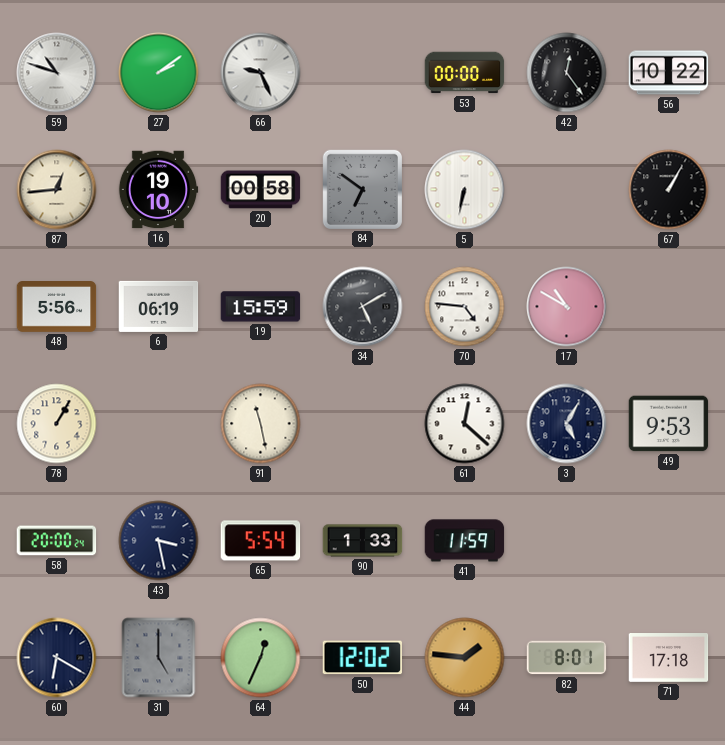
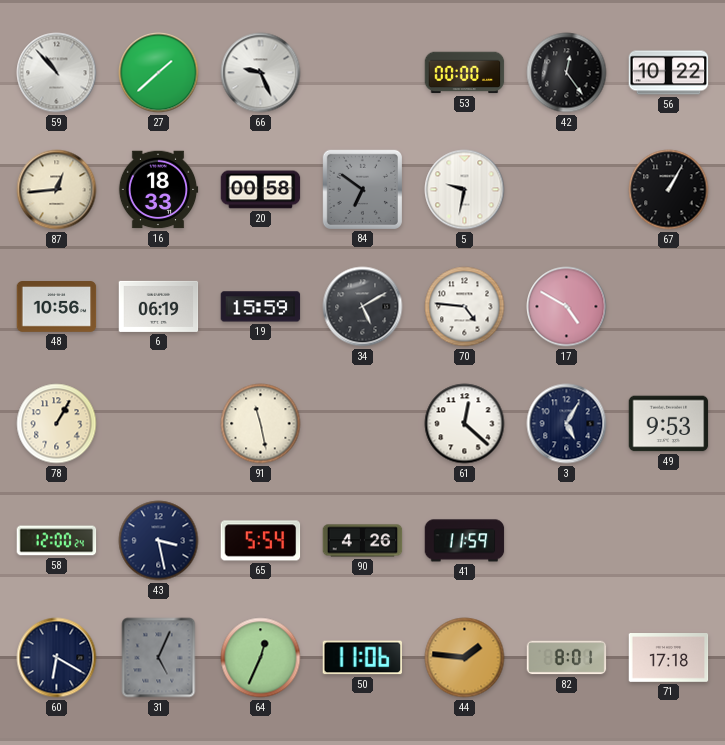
59: 10:48 -> 10:53
27: 2:09 -> 1:38
16: 19:10 -> 18:33
5: 6:32 -> 9:32
48: 5:56 -> 10:56
17: 10:50 -> 4:50
58: 20:00 -> 12:00
90: 1:33 -> 4:26
31: 5:00 -> 5:04
50: 12:02 -> 11:06
